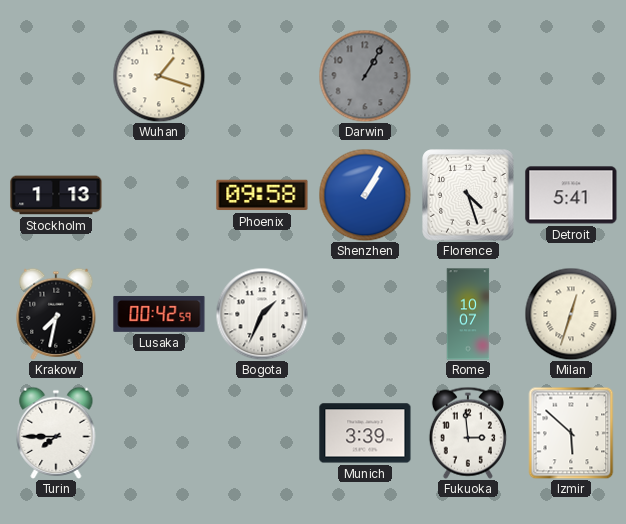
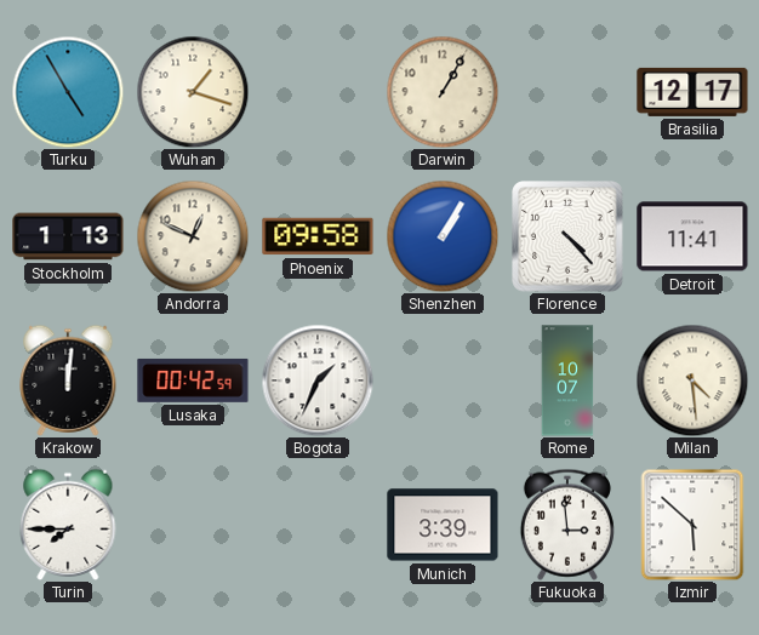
Turku: none -> 4:55
Darwin dial: grey -> cream
Brasilia: none -> 12:17
Andorra: none -> 12:49
Florence: 4:27 -> 4:23
Detroit: 5:41 -> 11:41
Krakow: 7:32 -> 12:01
Milan: 12:33 -> 4:29
